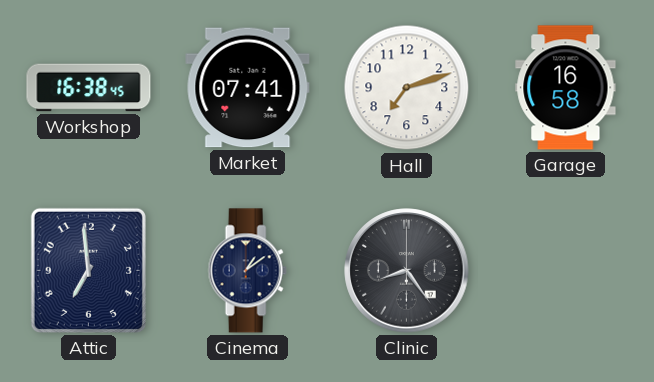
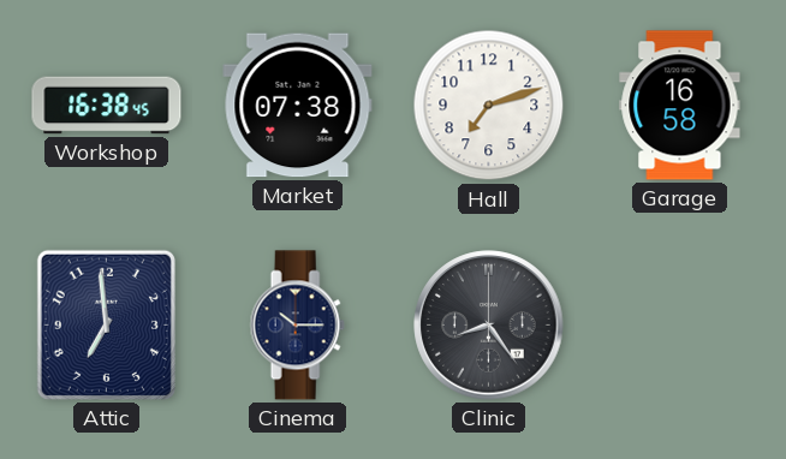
Market: 07:41 -> 07:38
Cinema: 1:09 -> 10:15
